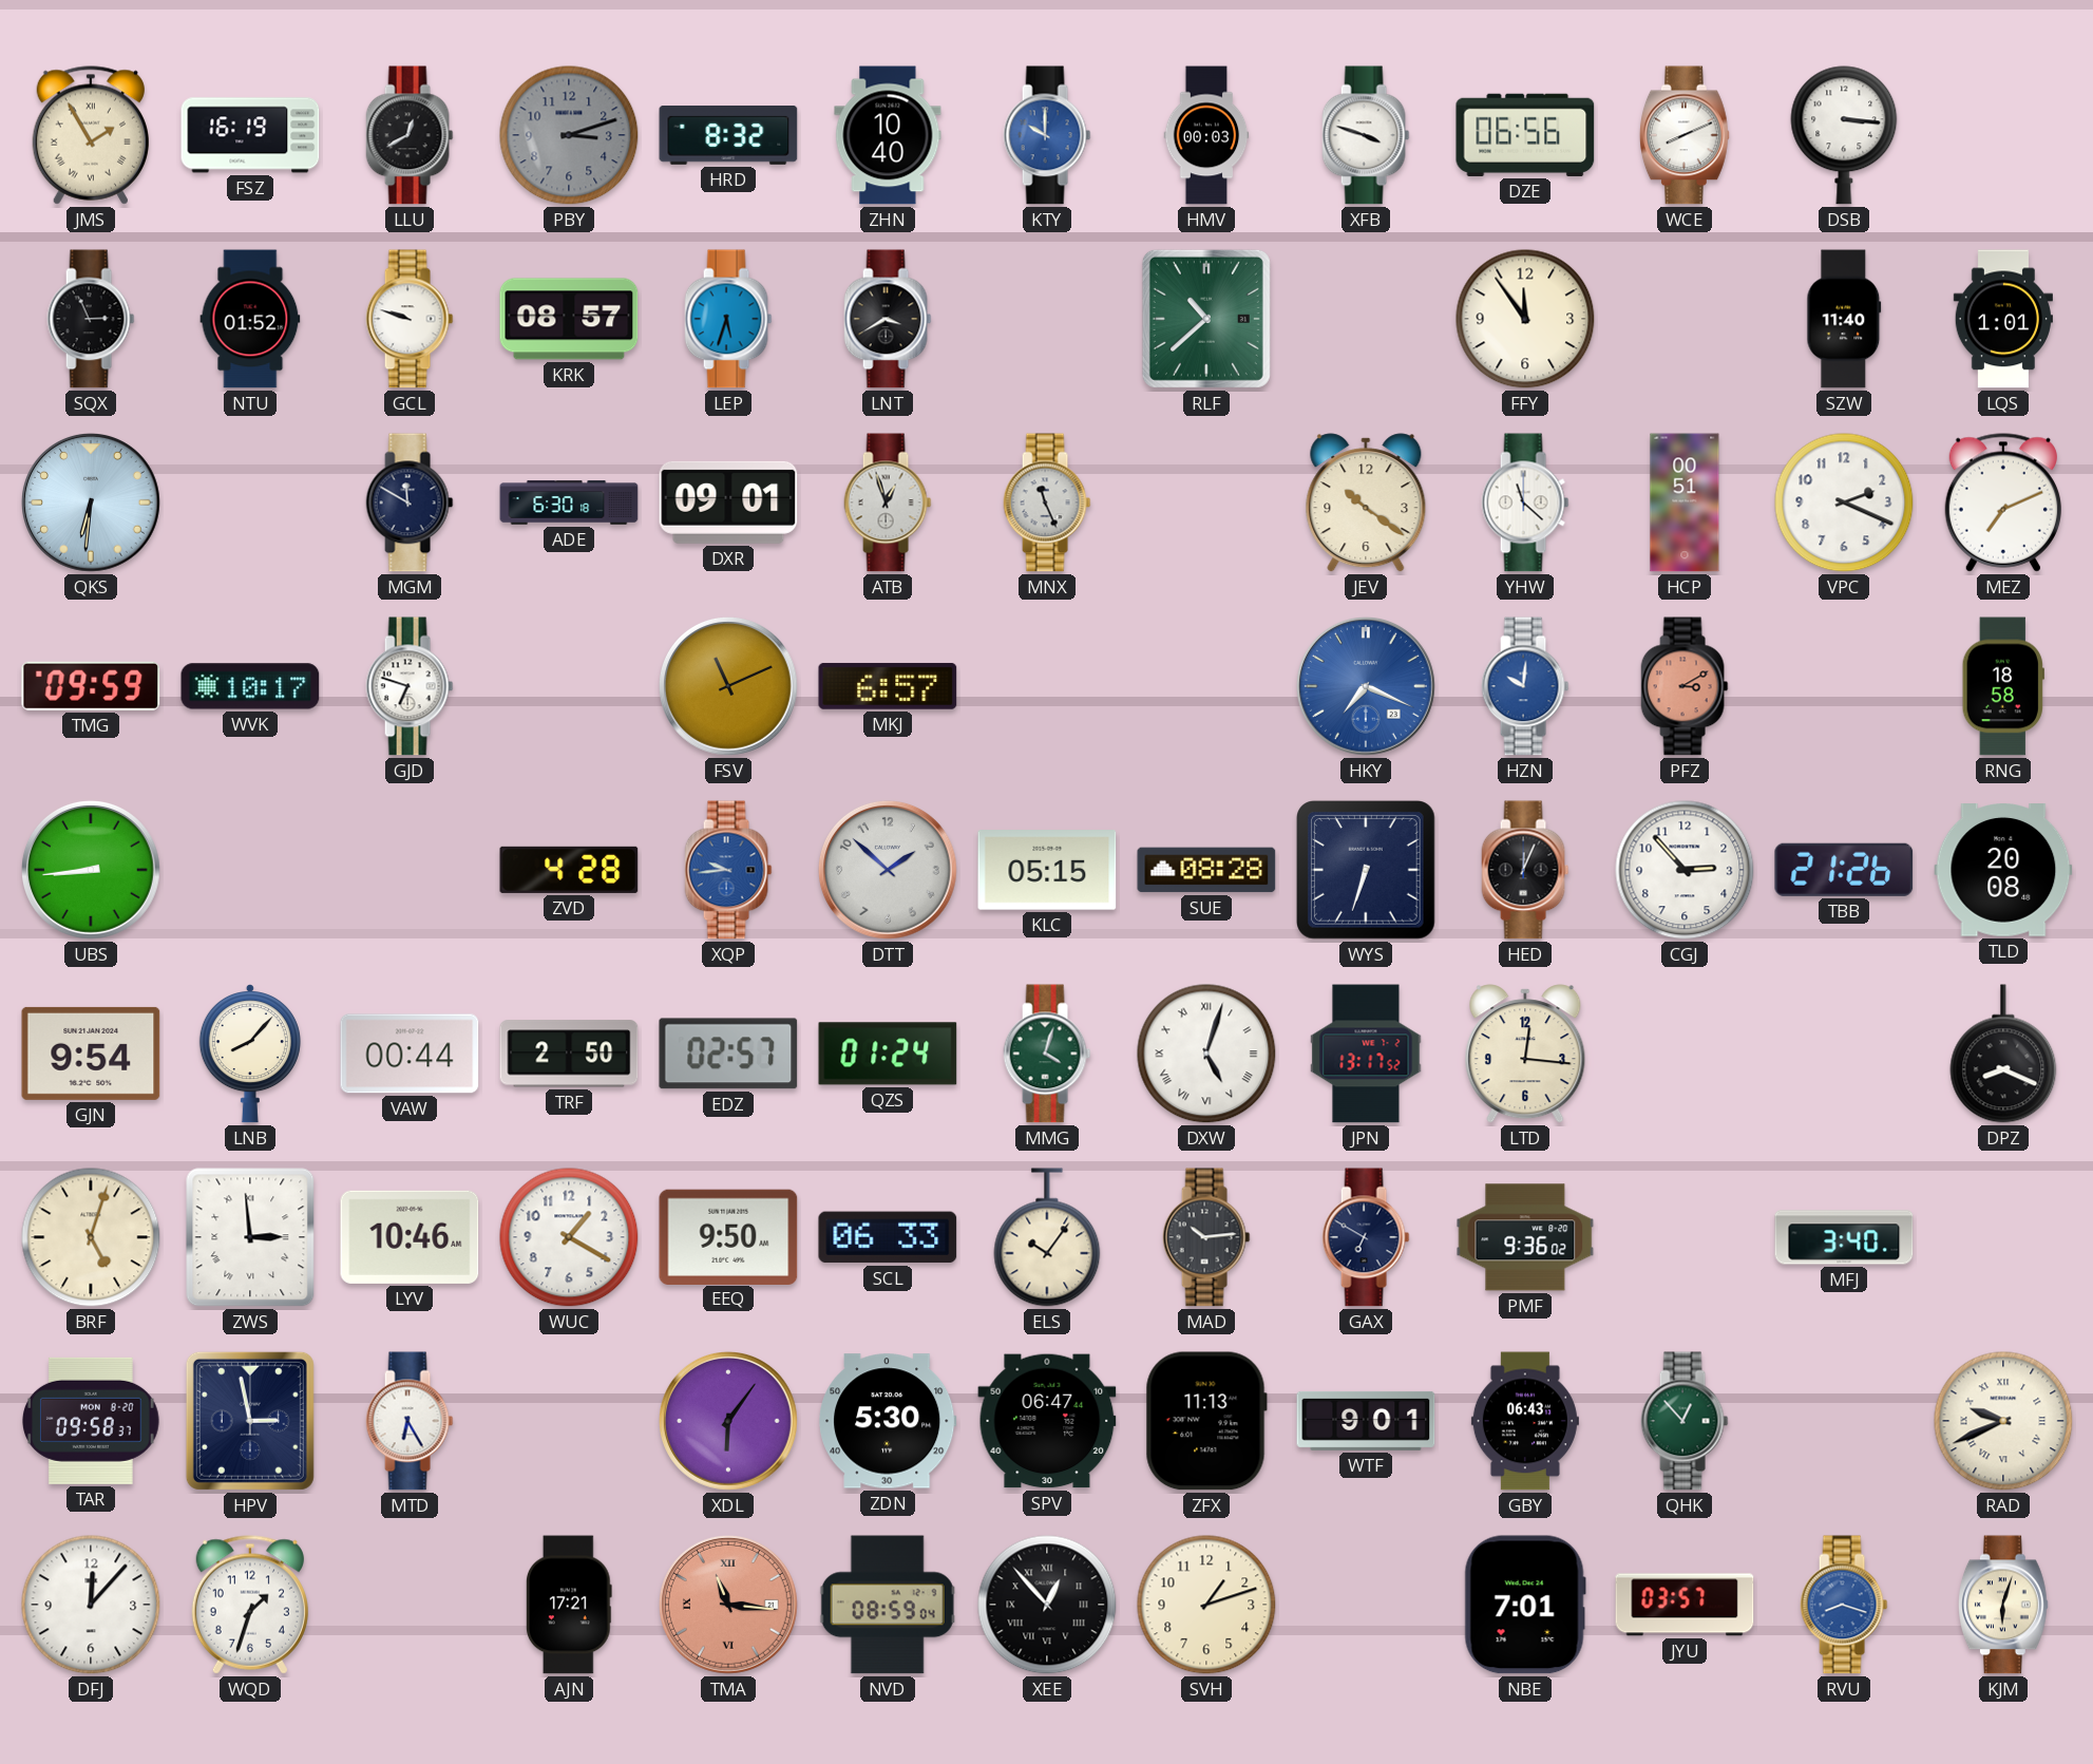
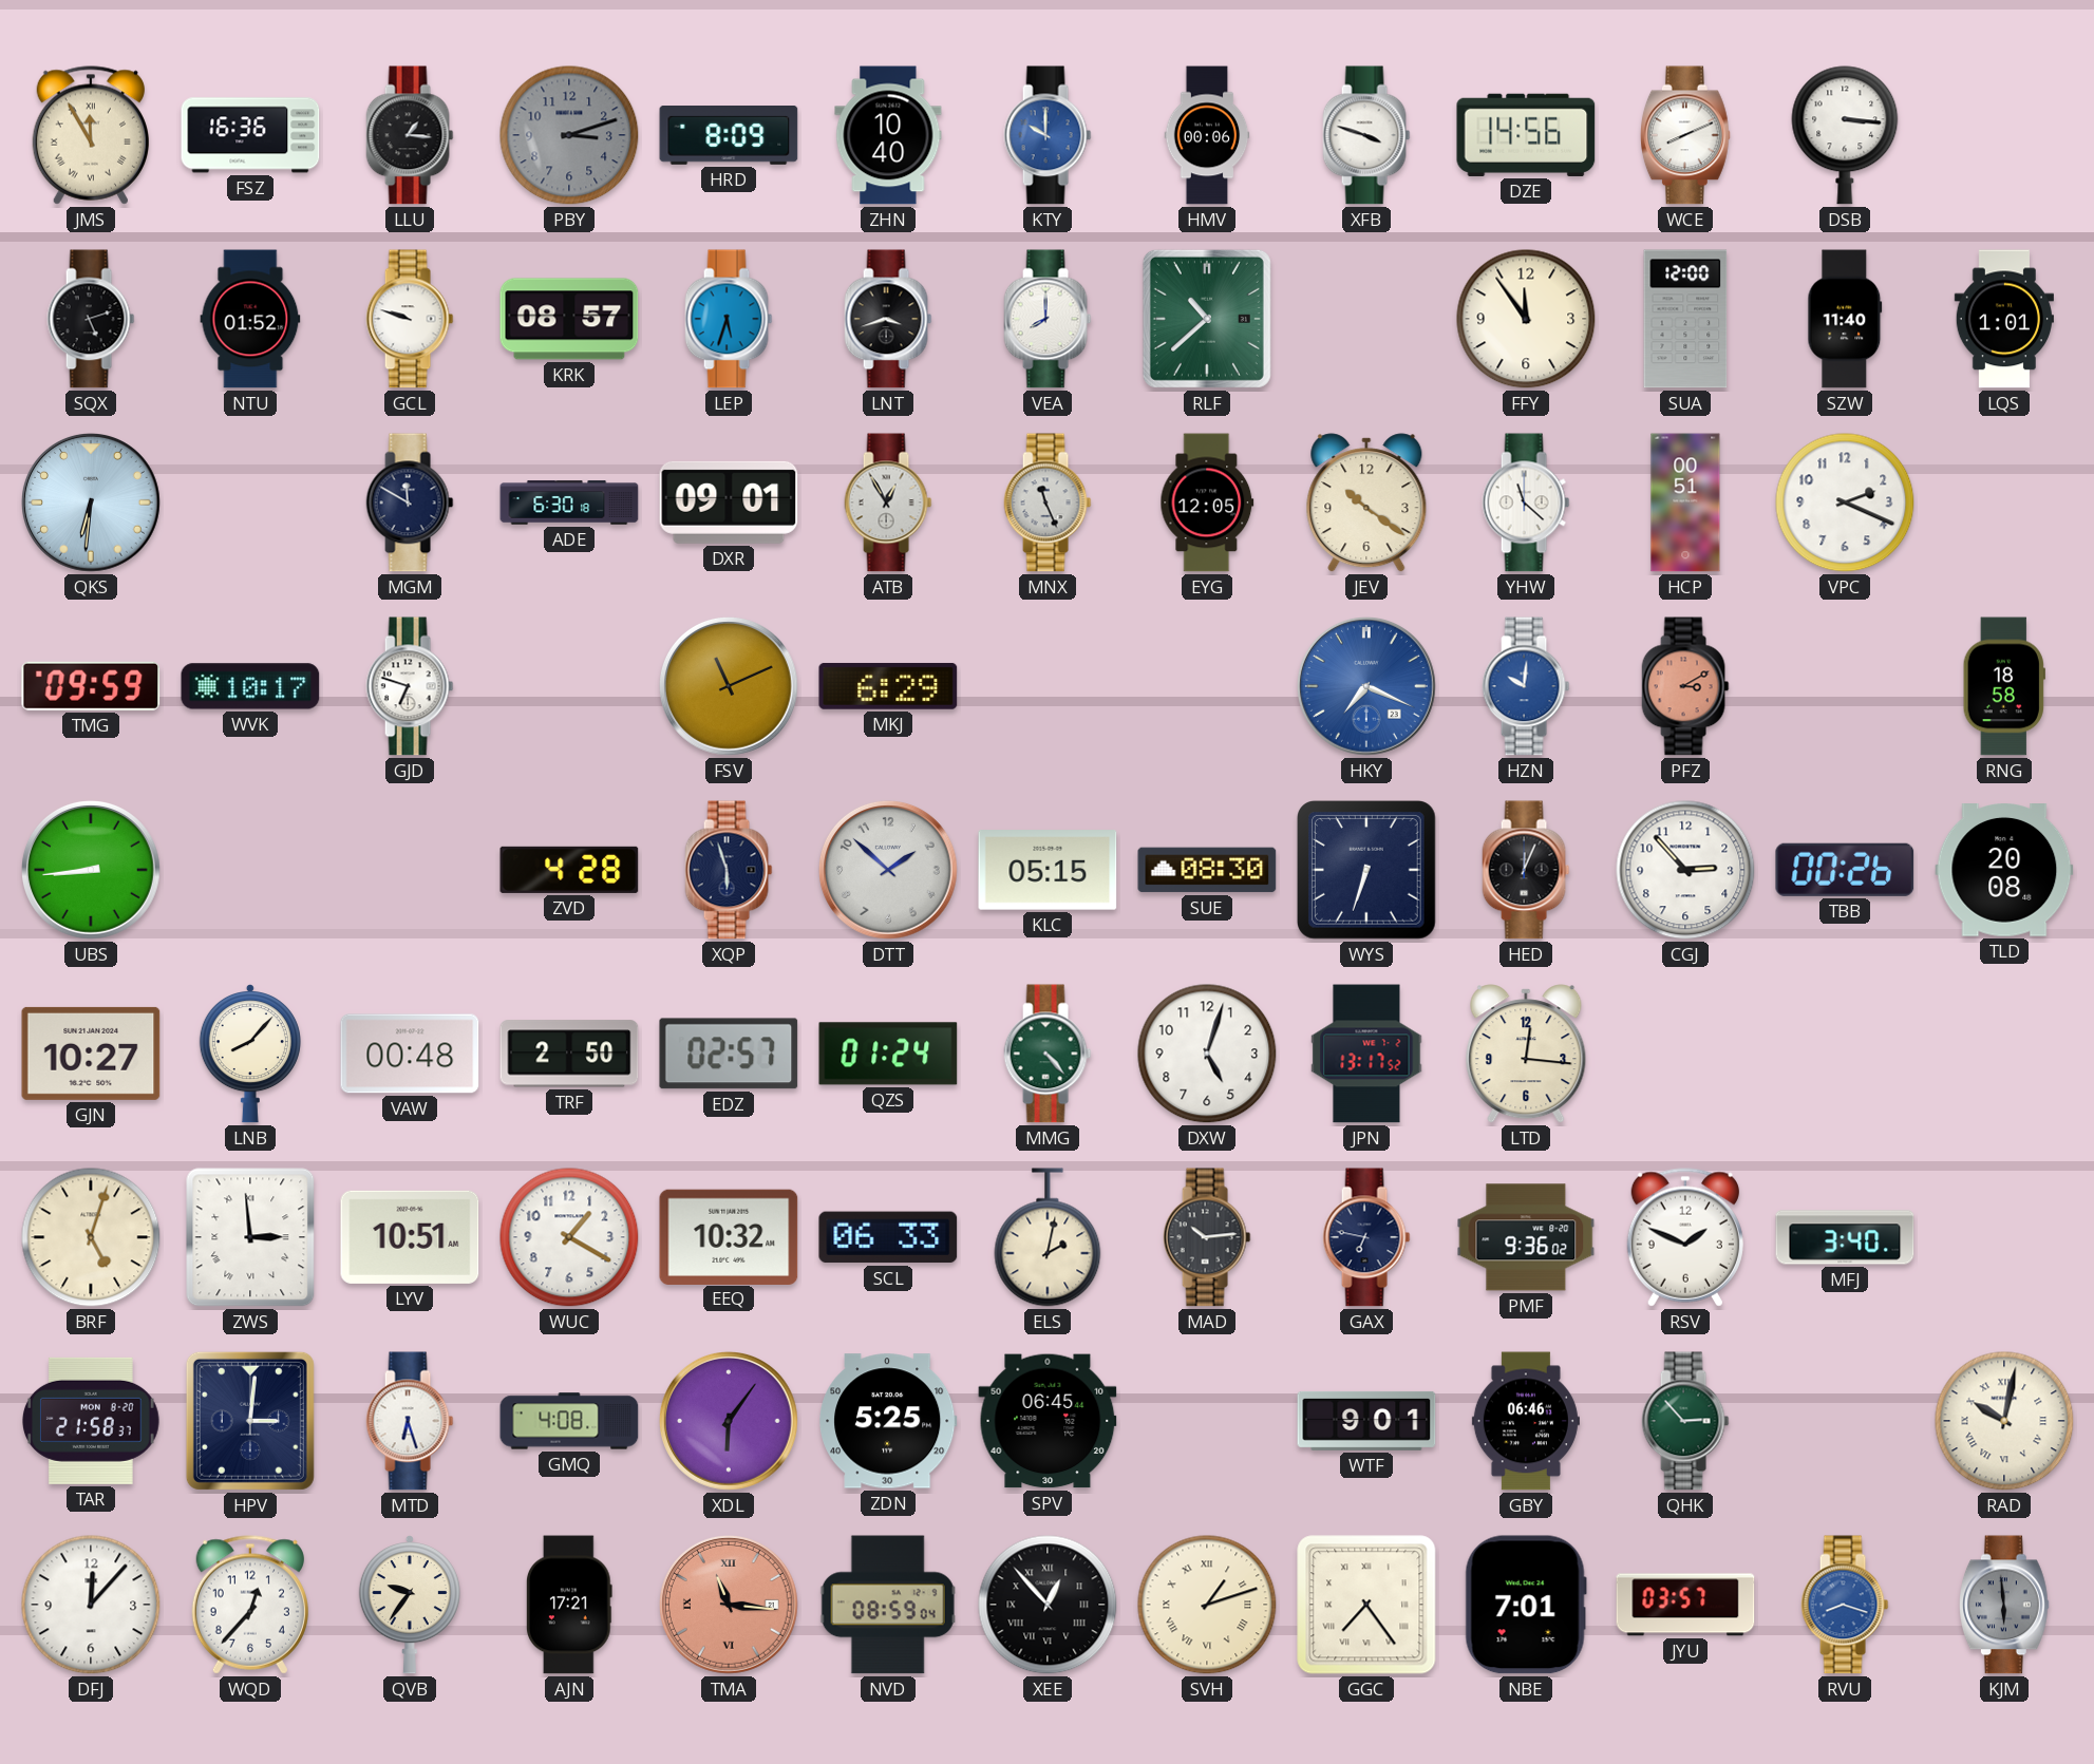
JMS: 1:55 -> 11:55
FSZ: 16:19 -> 16:36
LLU: 12:40 -> 1:16
HRD: 8:32 -> 8:09
HMV: 00:03 -> 00:06
DZE: 06:56 -> 14:56
SQX: 2:56 -> 5:12
LNT: 3:40 -> 3:42
VEA: none -> 8:00
SUA: none -> 12:00
ATB: 12:57 -> 12:55
EYG: none -> 12:05
MEZ: 7:11 -> none
MKJ: 6:57 -> 6:29
XQP: 9:44 -> 5:57
XQP dial: blue -> navy
SUE: 08:28 -> 08:30
TBB: 21:26 -> 00:26
GJN: 9:54 -> 10:27
VAW: 00:44 -> 00:48
MMG: 4:03 -> 4:23
DXW numerals: Roman -> Arabic
DPZ: 8:19 -> none
LYV: 10:46 -> 10:51
EEQ: 9:50 -> 10:32
ELS: 10:06 -> 2:02
GAX: 6:50 -> 6:47
RSV: none -> 1:49
TAR: 09:58 -> 21:58
HPV: 2:58 -> 3:01
MTD: 6:25 -> 6:27
GMQ: none -> 4:08
ZDN: 5:30 -> 5:25
SPV: 06:47 -> 06:45
ZFX: 11:13 -> none
GBY: 06:43 -> 06:46
QHK: 12:53 -> 2:53
RAD: 9:41 -> 10:02
WQD: 1:33 -> 12:37
QVB: none -> 9:36
SVH numerals: Arabic -> Roman
GGC: none -> 7:24
KJM: 6:03 -> 5:59
KJM dial: cream -> grey
